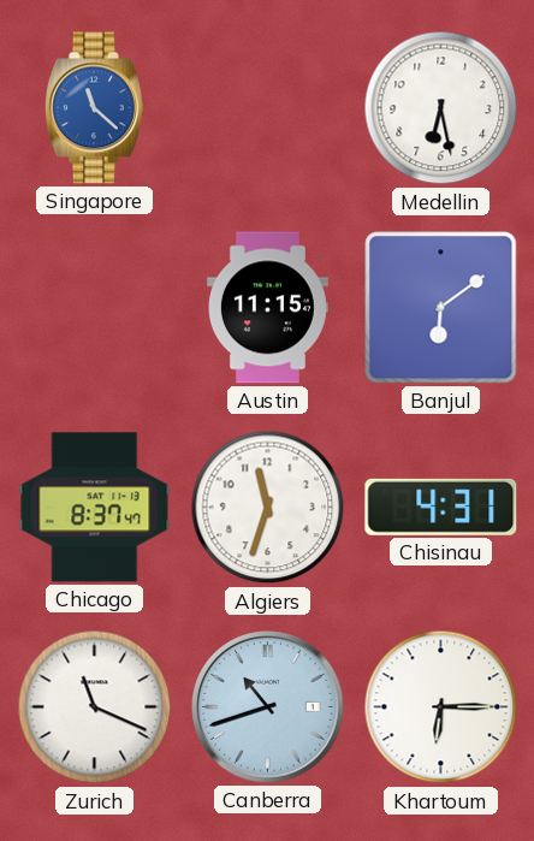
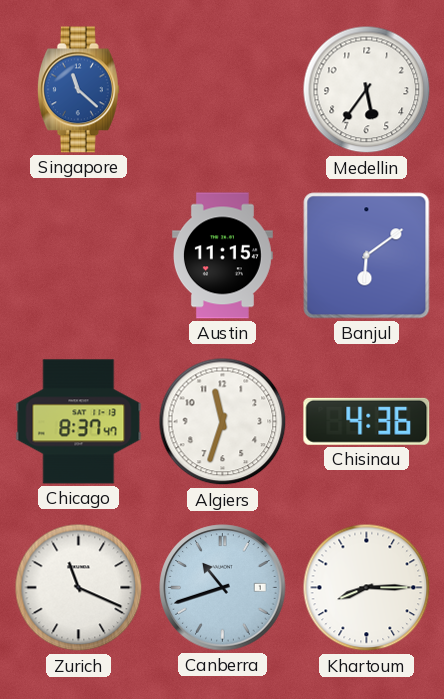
Medellin: 6:28 -> 5:36
Chisinau: 4:31 -> 4:36
Khartoum: 6:15 -> 8:15
